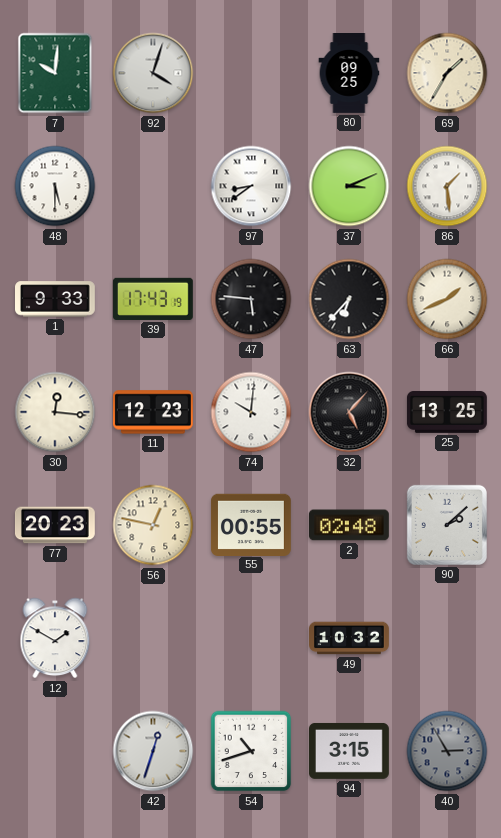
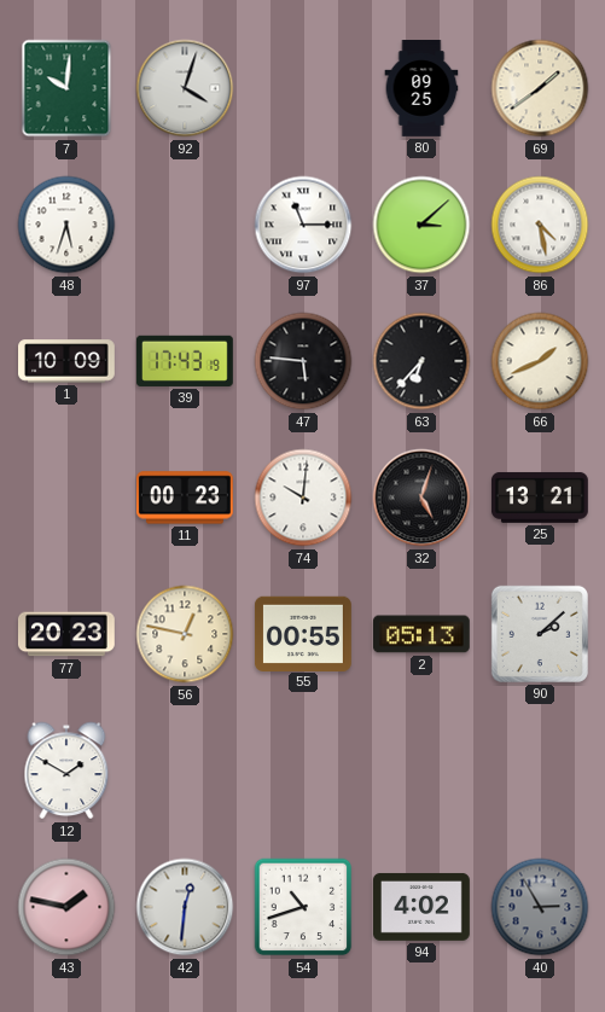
69: 1:35 -> 1:39
48: 5:30 -> 5:33
97: 8:39 -> 11:15
37: 3:11 -> 3:08
86: 1:29 -> 4:28
1: 9:33 -> 10:09
30: 12:16 -> none
11: 12:23 -> 00:23
32: 5:07 -> 5:03
25: 13:25 -> 13:21
2: 02:48 -> 05:13
49: 10:32 -> none
43: none -> 1:47
42: 12:33 -> 12:31
94: 3:15 -> 4:02
